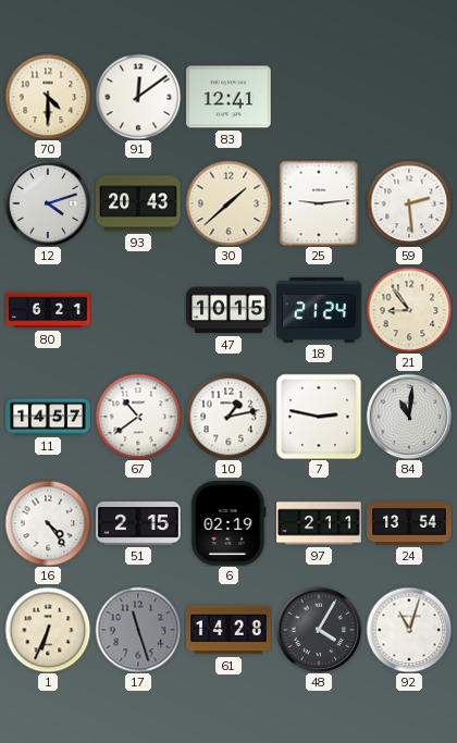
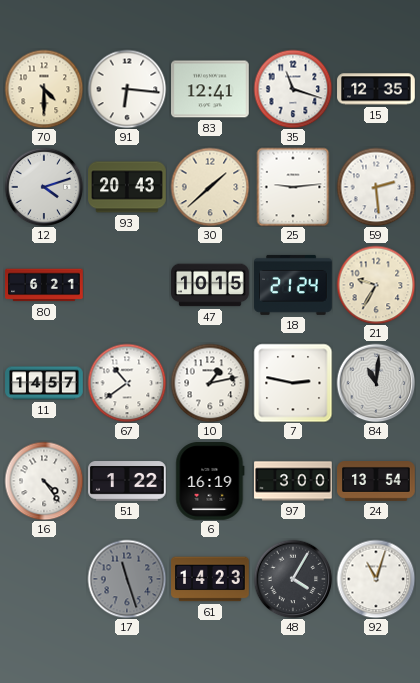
91: 12:09 -> 6:16
35: none -> 11:18
15: none -> 12:35
21: 8:54 -> 9:35
51: 2:15 -> 1:22
6: 02:19 -> 16:19
97: 2:11 -> 3:00
1: 6:34 -> none
61: 14:28 -> 14:23
